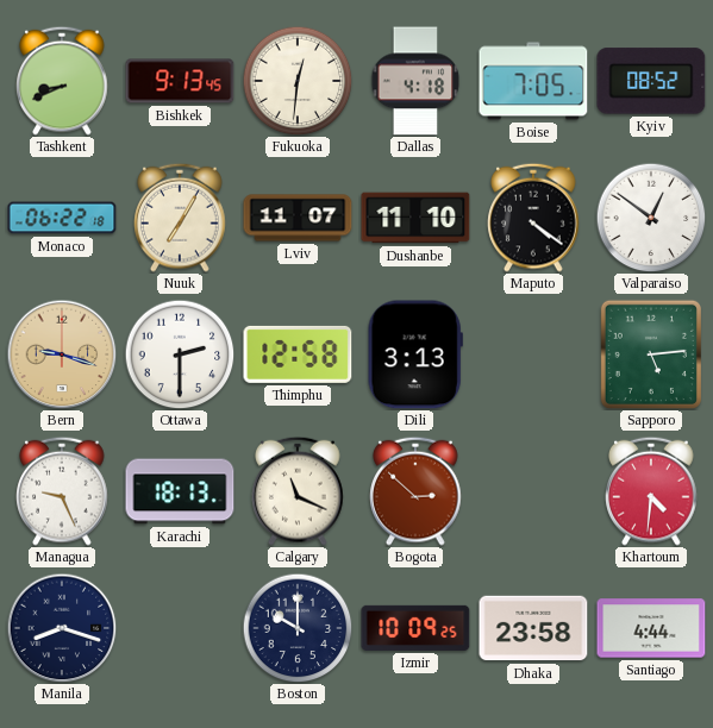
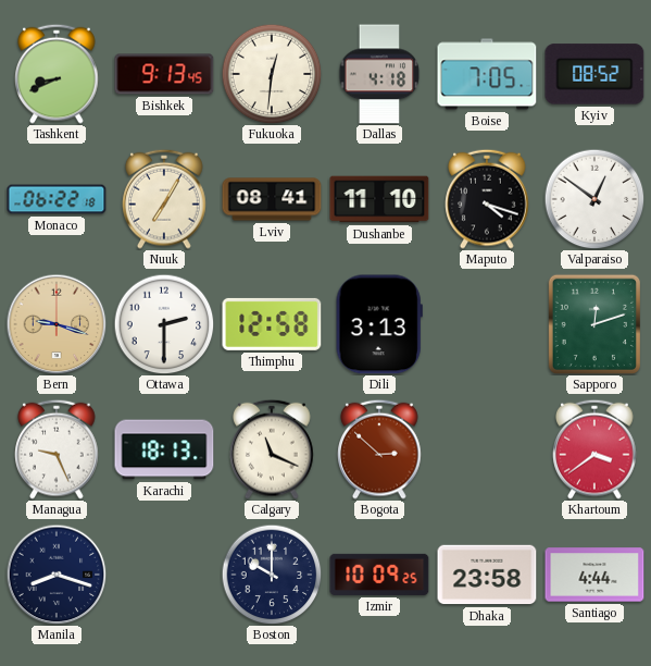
Lviv: 11:07 -> 08:41
Maputo: 4:21 -> 4:18
Sapporo: 5:14 -> 12:12
Khartoum: 4:31 -> 3:39
